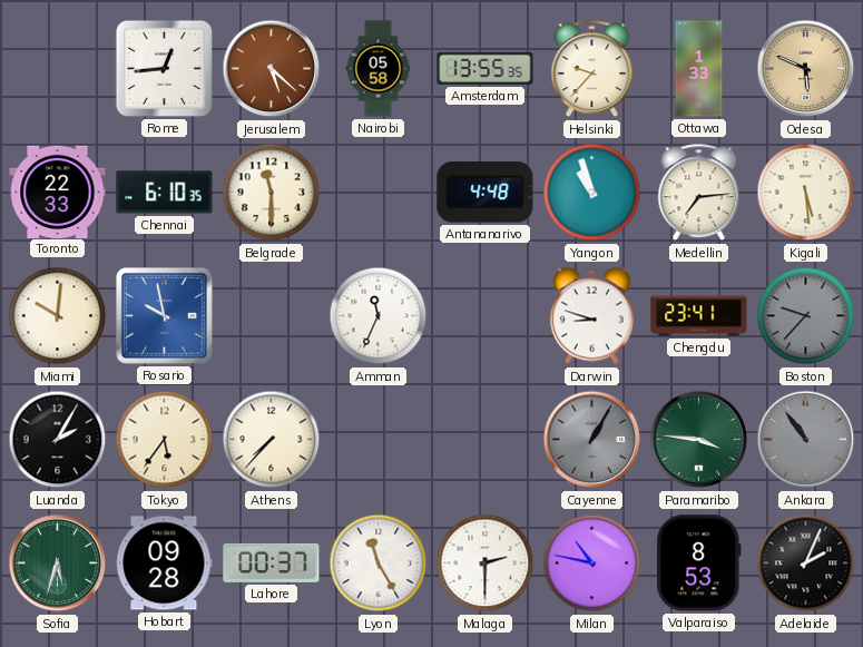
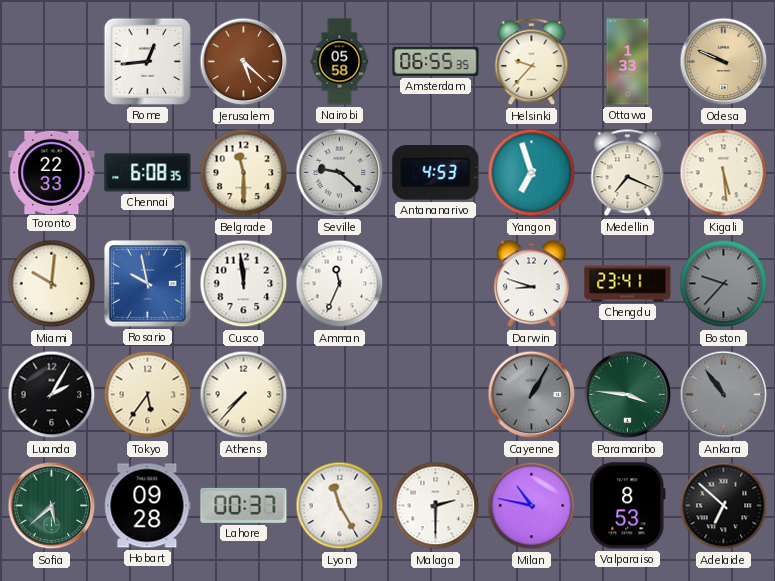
Amsterdam: 13:55 -> 06:55
Odesa: 5:49 -> 9:49
Chennai: 6:10 -> 6:08
Seville: none -> 9:22
Antananarivo: 4:48 -> 4:53
Yangon: 10:57 -> 6:57
Medellin: 7:14 -> 7:19
Cusco: none -> 11:59
Sofia: 5:33 -> 5:38
Adelaide: 2:04 -> 6:52
